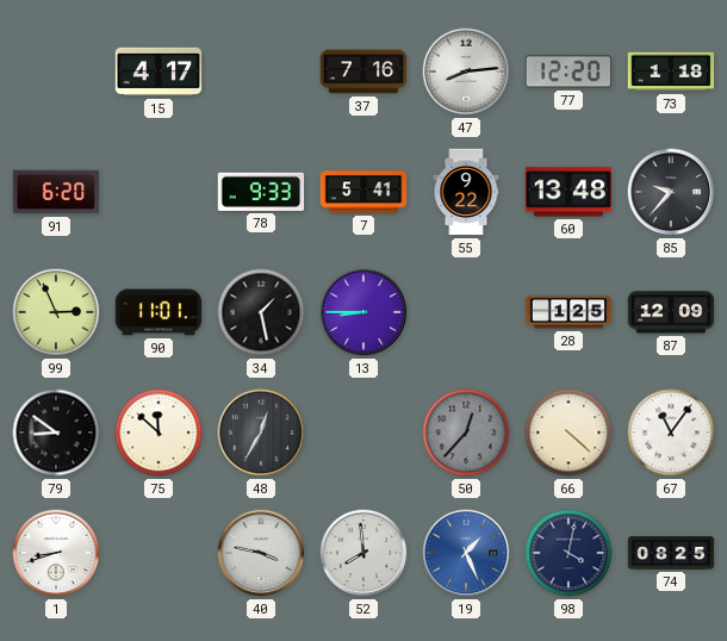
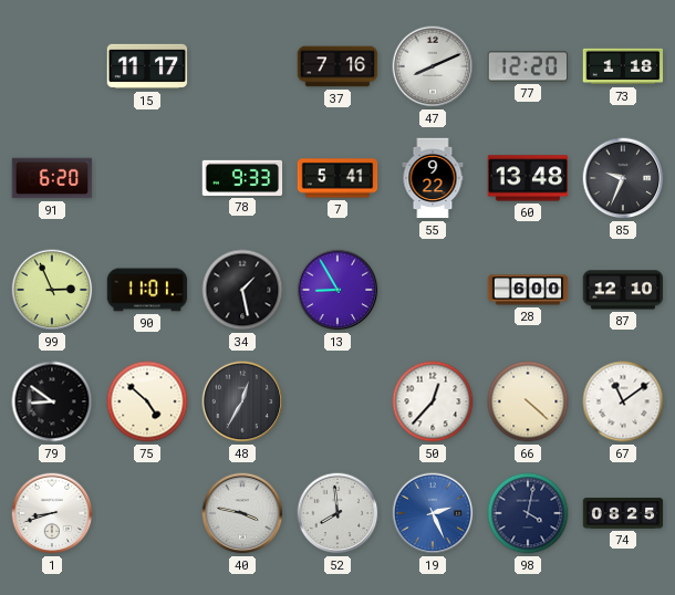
15: 4:17 -> 11:17
47: 8:14 -> 8:11
85: 9:37 -> 9:34
13: 8:45 -> 8:55
28: 1:25 -> 6:00
87: 12:09 -> 12:10
75: 11:52 -> 4:52
50 dial: grey -> white
67: 11:06 -> 11:09
19: 1:26 -> 2:26
